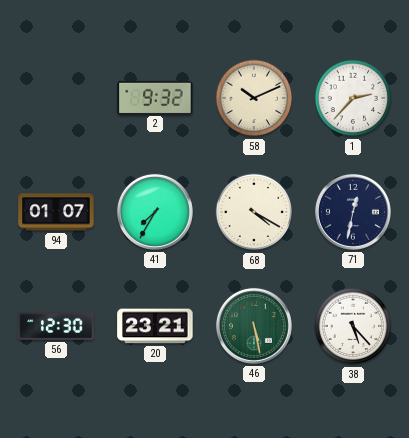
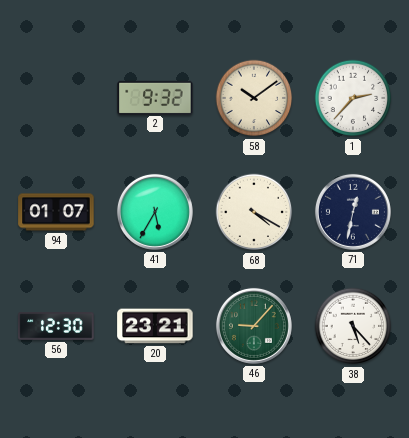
58: 10:11 -> 10:09
41: 7:35 -> 5:35
46: 5:28 -> 9:07
